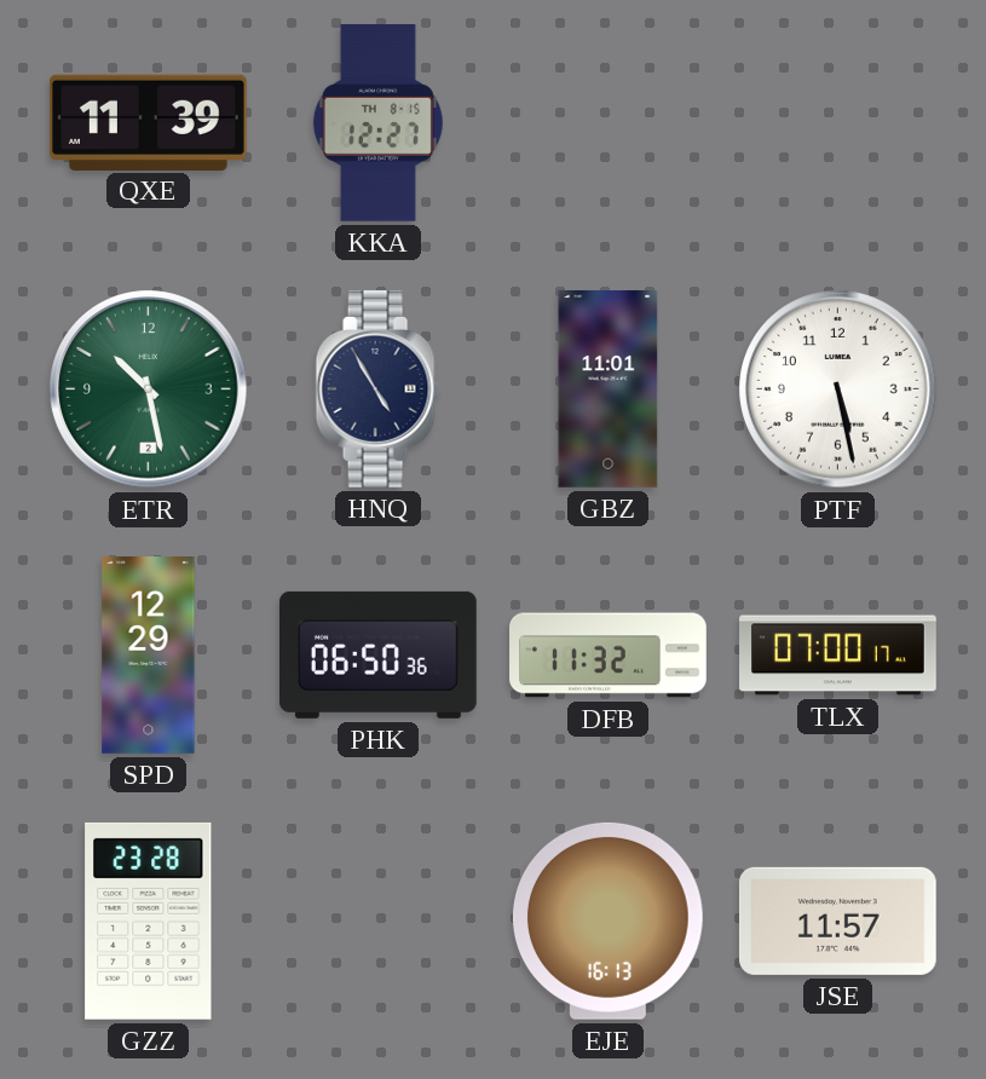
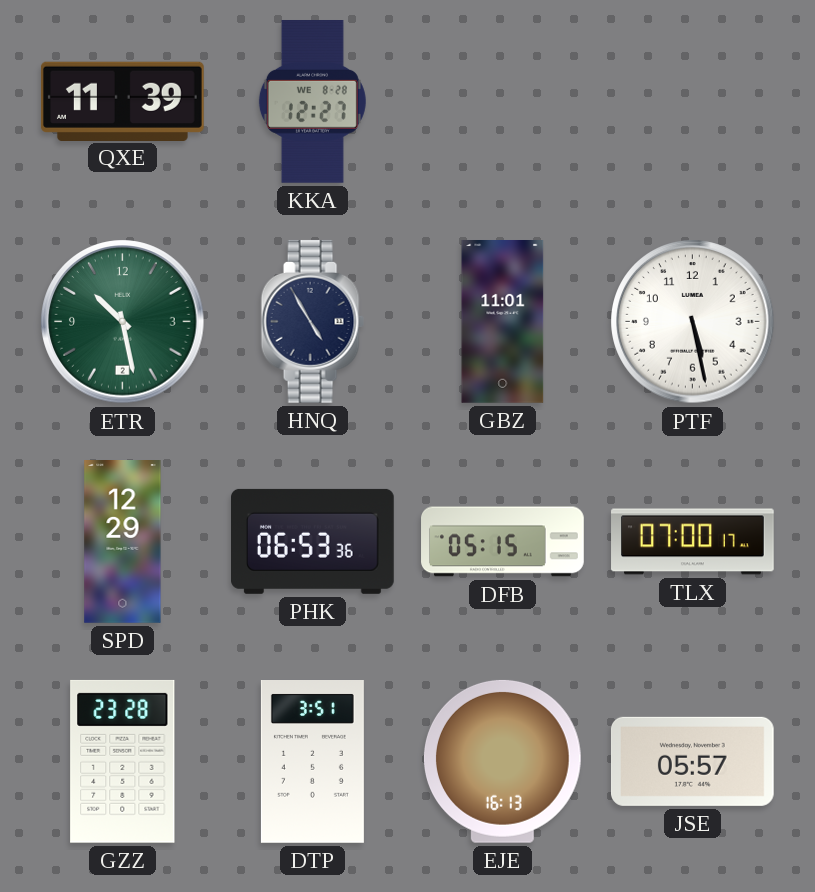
KKA date: TH 8-15 -> WE 8-28
PHK: 06:50 -> 06:53
DFB: 11:32 -> 05:15
DTP: none -> 3:51
JSE: 11:57 -> 05:57
